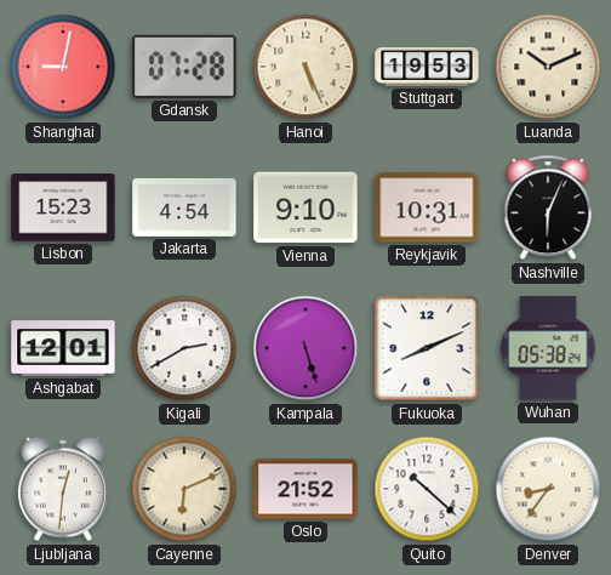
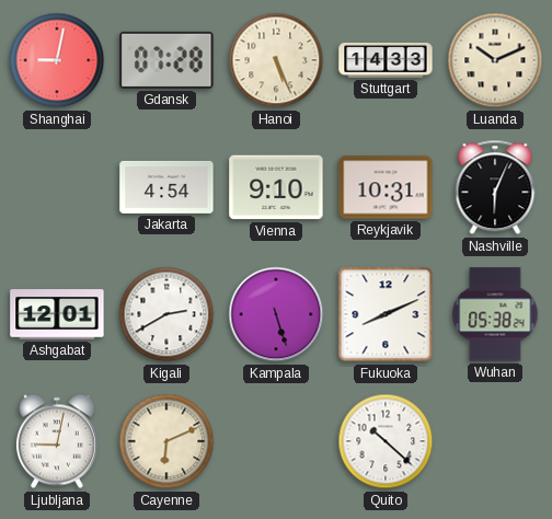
Stuttgart: 19:53 -> 14:33
Lisbon: 15:23 -> none
Ljubljana: 12:31 -> 9:02
Oslo: 21:52 -> none
Denver: 8:36 -> none
